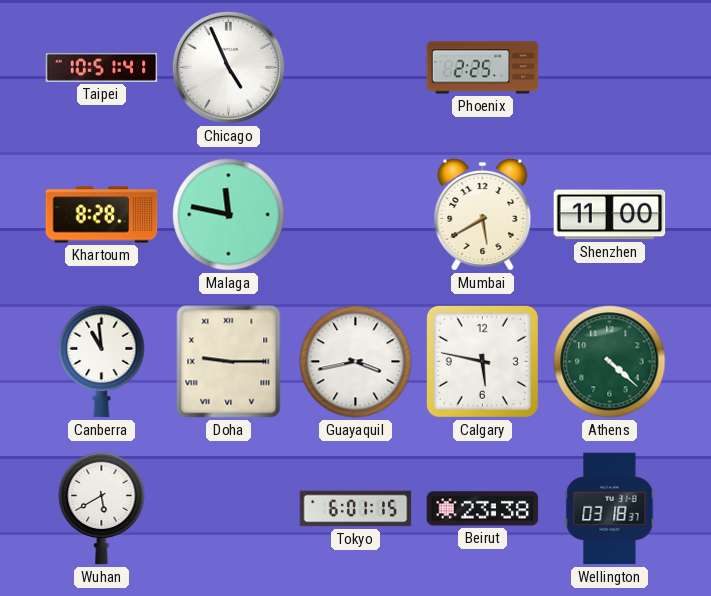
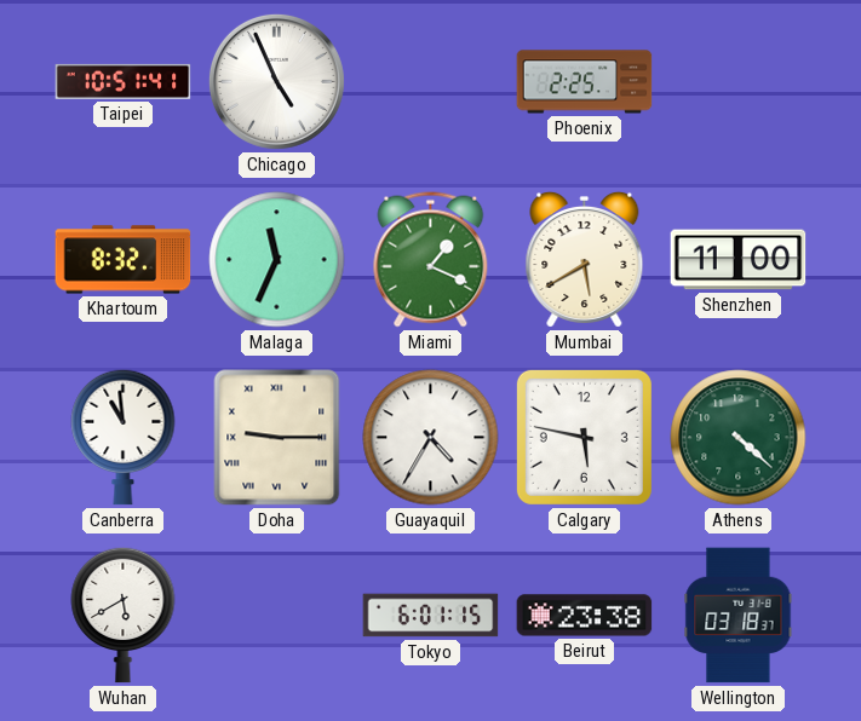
Khartoum: 8:28 -> 8:32
Malaga: 11:47 -> 11:34
Miami: none -> 1:19
Guayaquil: 3:43 -> 4:35
